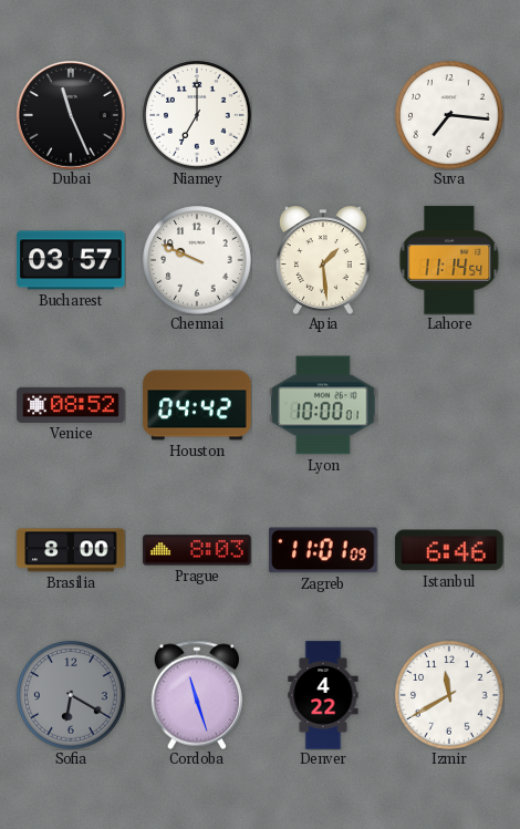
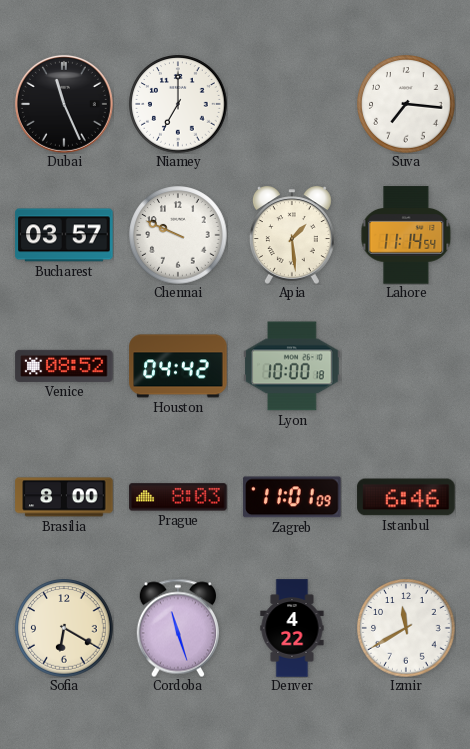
Lyon: 10:00:01 -> 10:00:18
Sofia dial: grey -> cream
